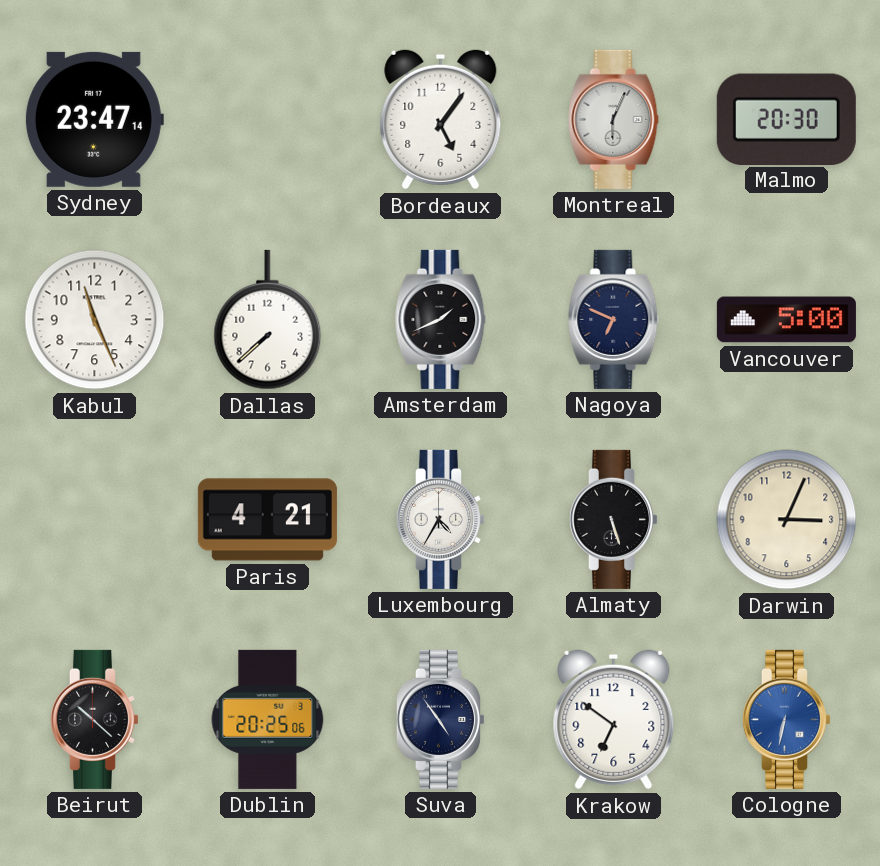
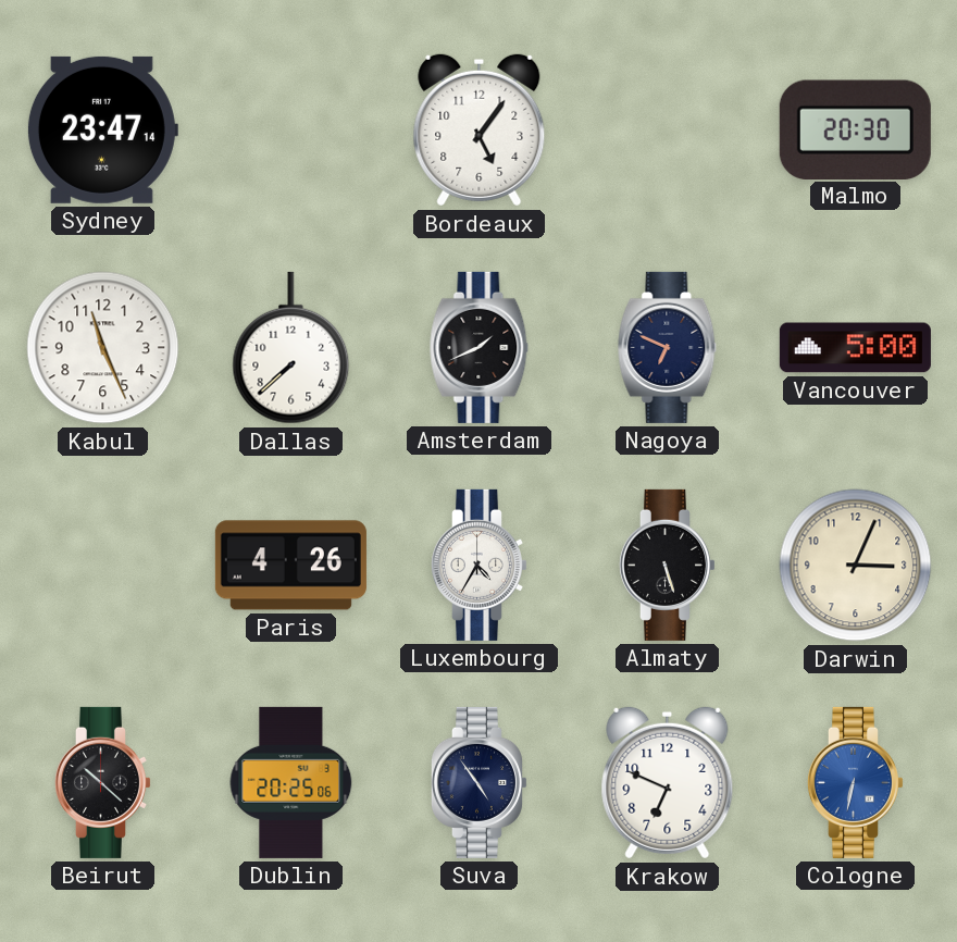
Montreal: 6:04 -> none
Paris: 4:21 -> 4:26
Krakow: 6:51 -> 6:49
